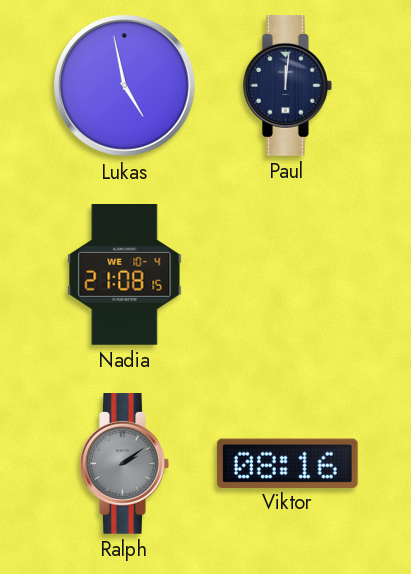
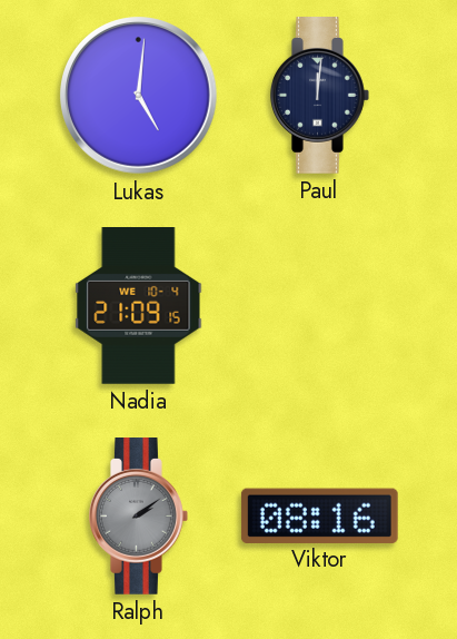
Lukas: 4:58 -> 5:01
Nadia: 21:08 -> 21:09
